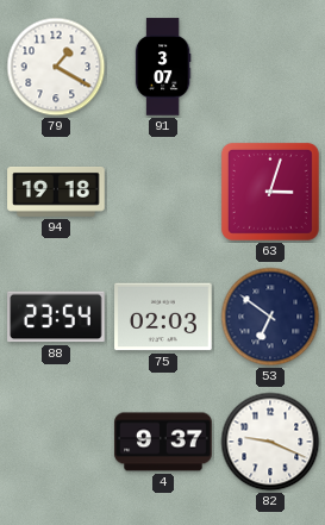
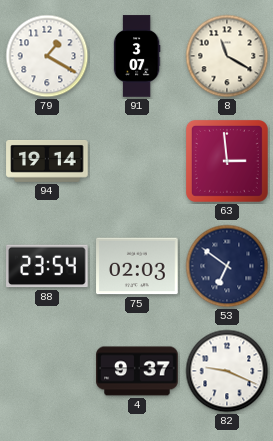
8: none -> 11:20
94: 19:18 -> 19:14
63: 3:03 -> 2:59
